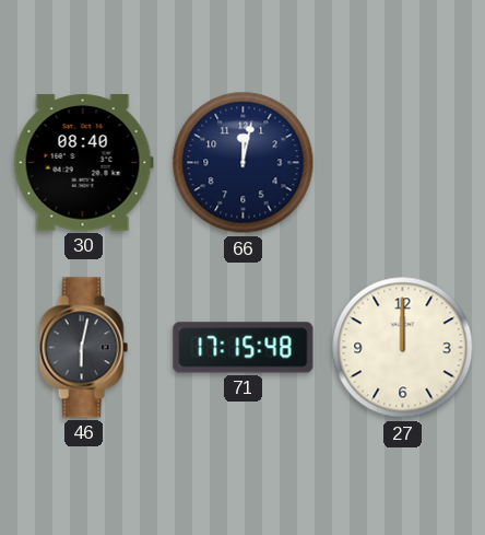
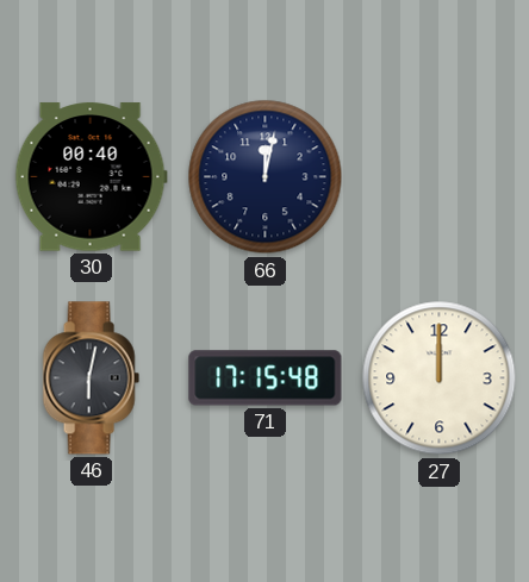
30: 08:40 -> 00:40
